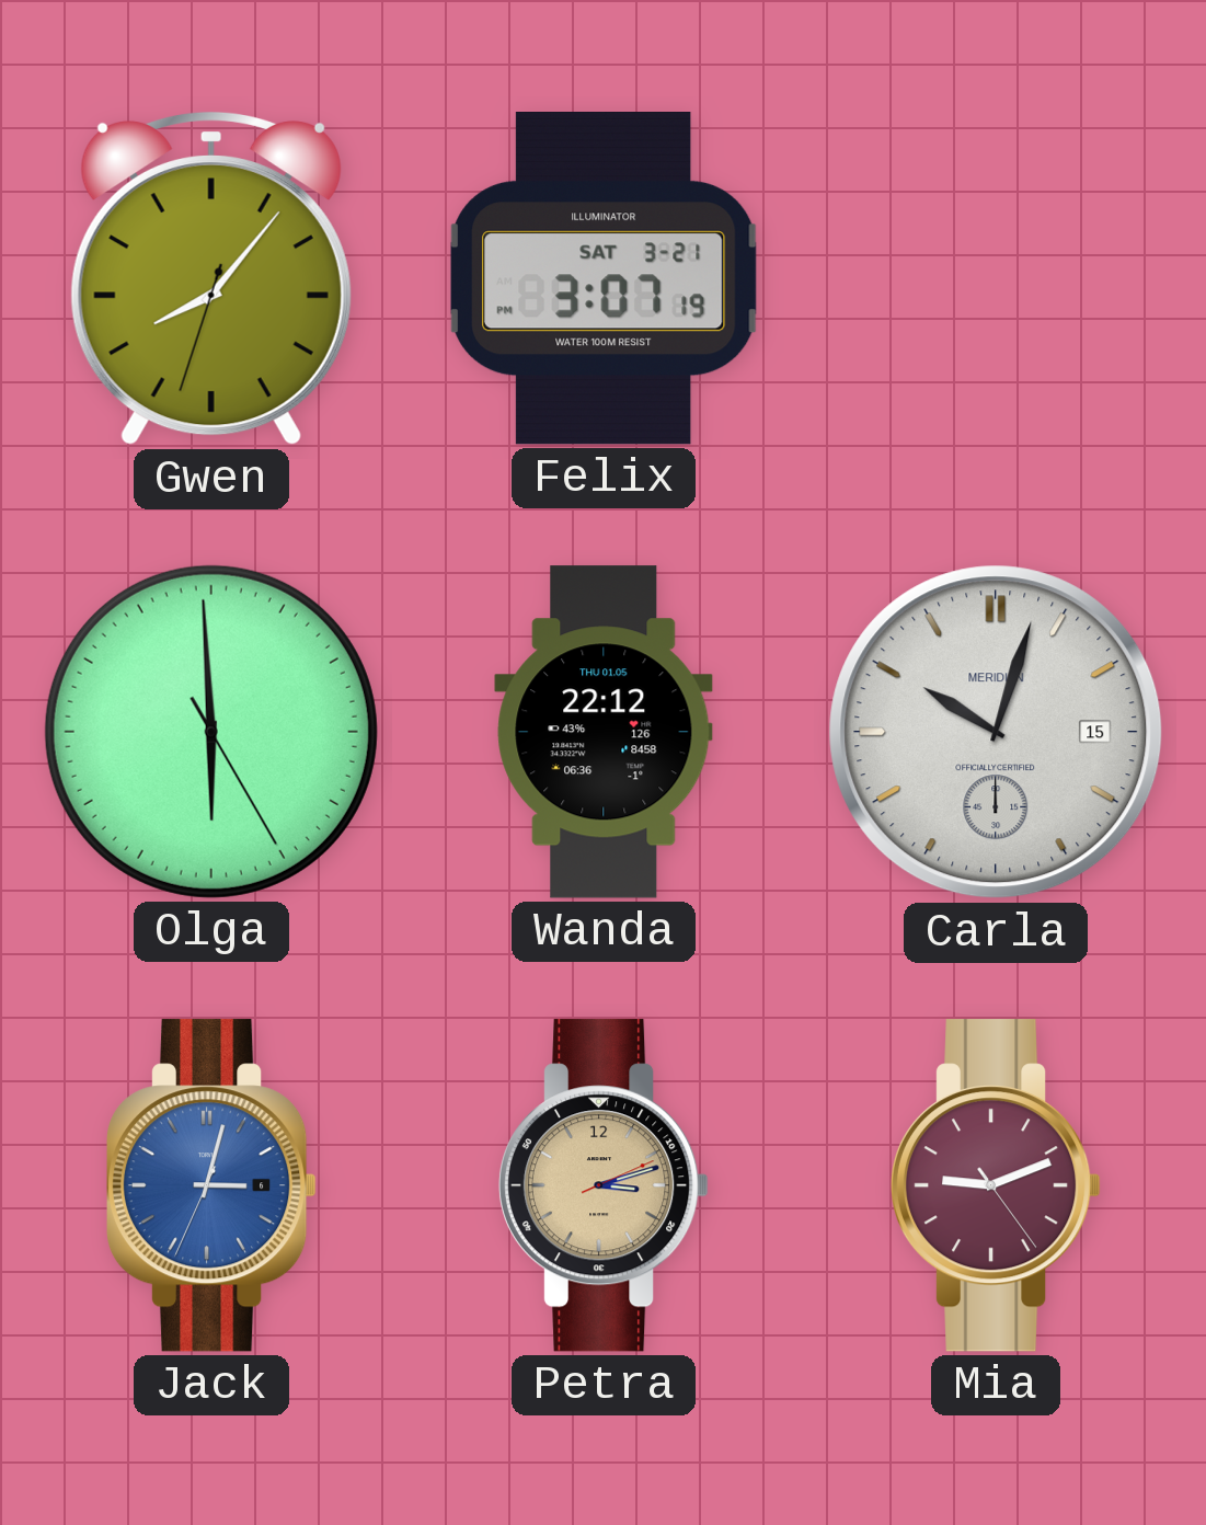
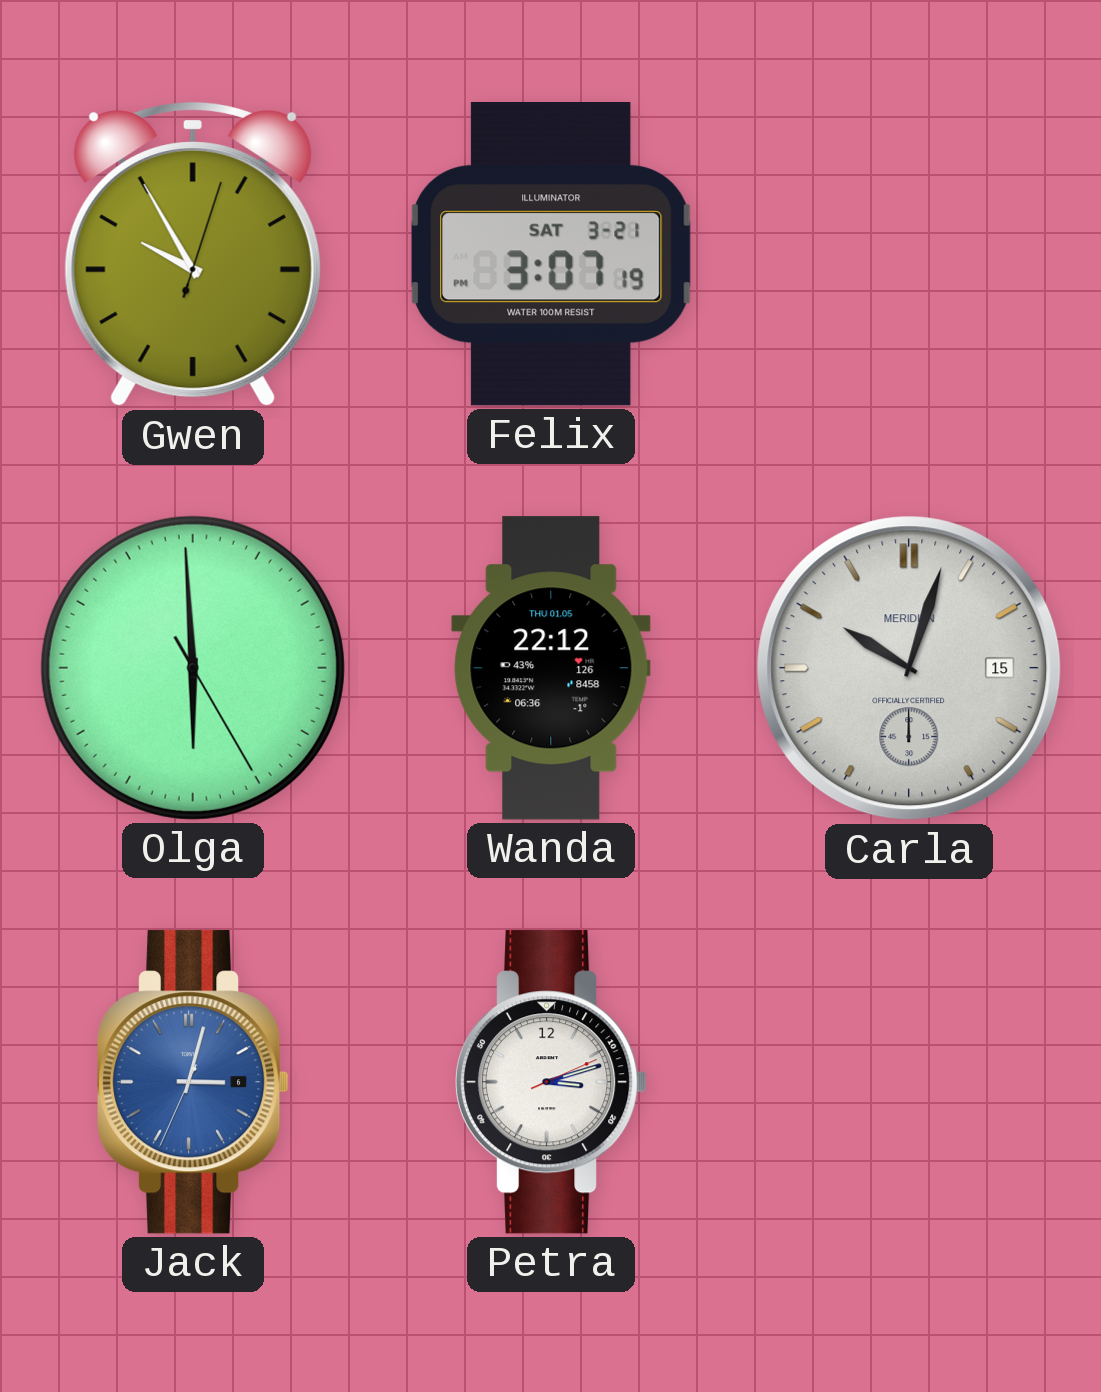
Gwen: 8:06 -> 9:55
Petra dial: champagne -> white
Mia: 9:11 -> none
